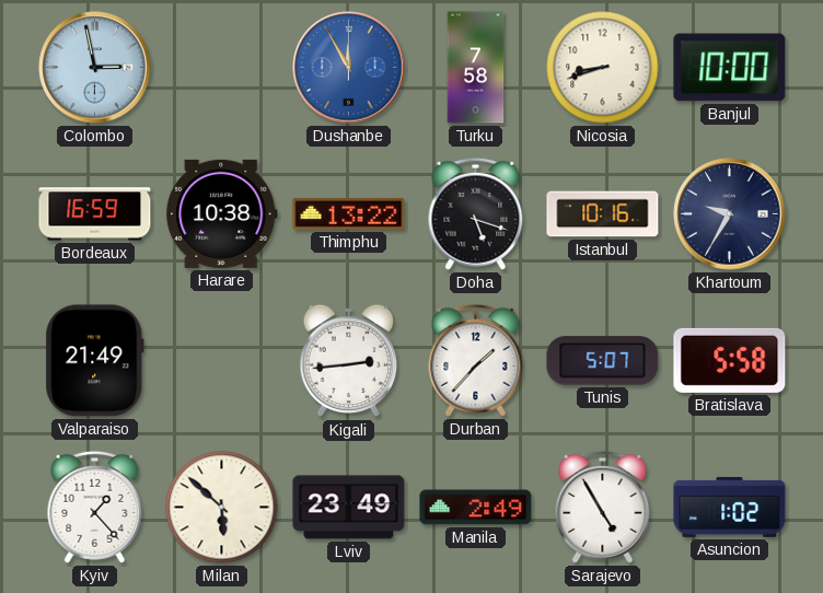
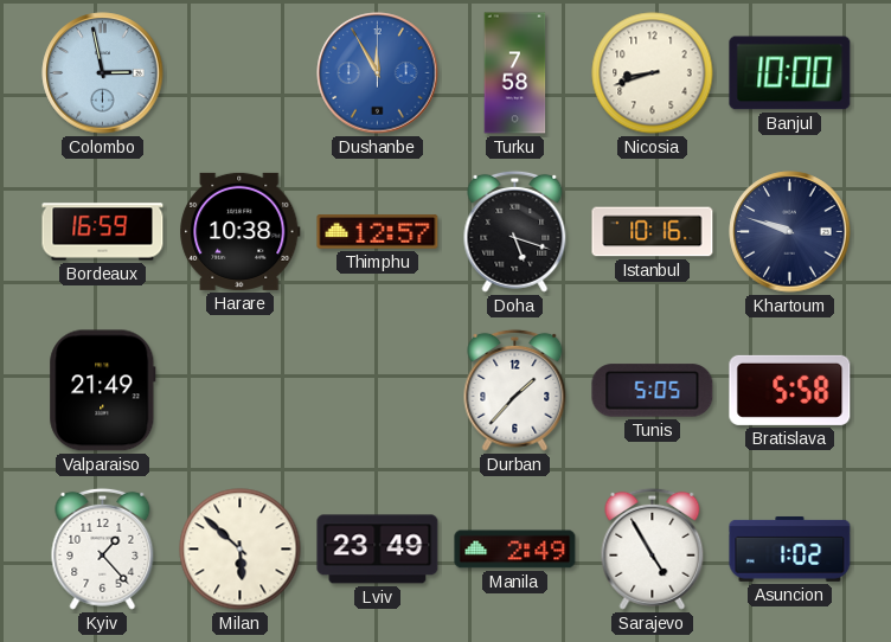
Thimphu: 13:22 -> 12:57
Khartoum: 9:35 -> 9:48
Kigali: 2:44 -> none
Tunis: 5:07 -> 5:05
